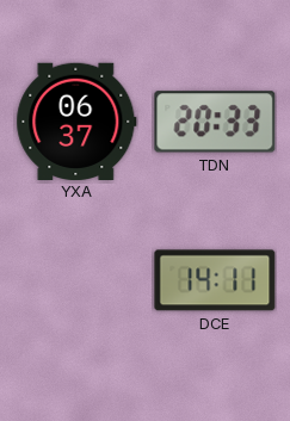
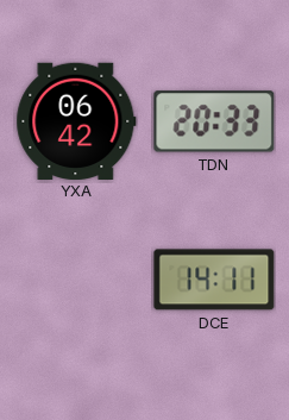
YXA: 06:37 -> 06:42
